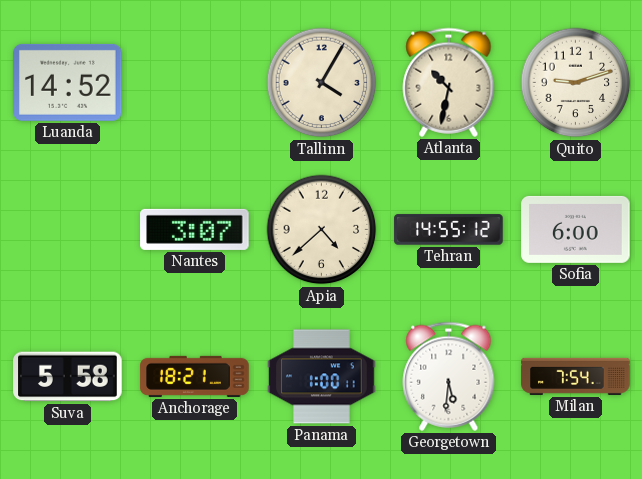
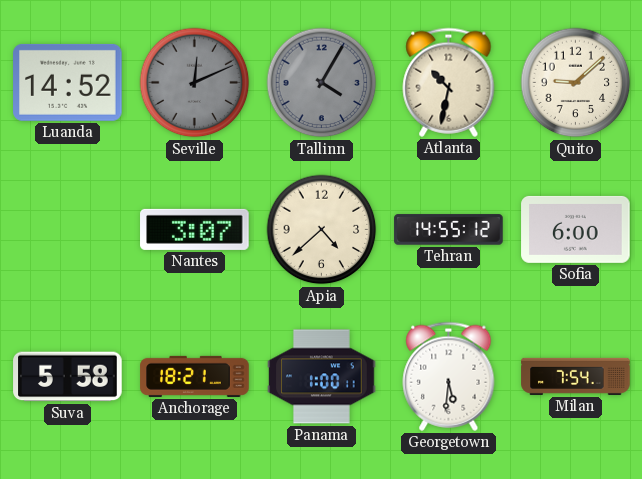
Seville: none -> 12:11
Tallinn dial: cream -> grey
Quito: 9:12 -> 9:08
